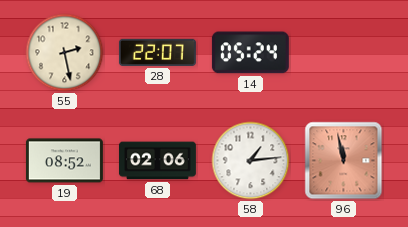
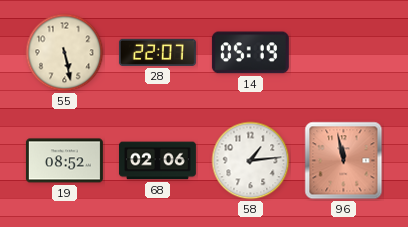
55: 2:28 -> 5:28
14: 05:24 -> 05:19
